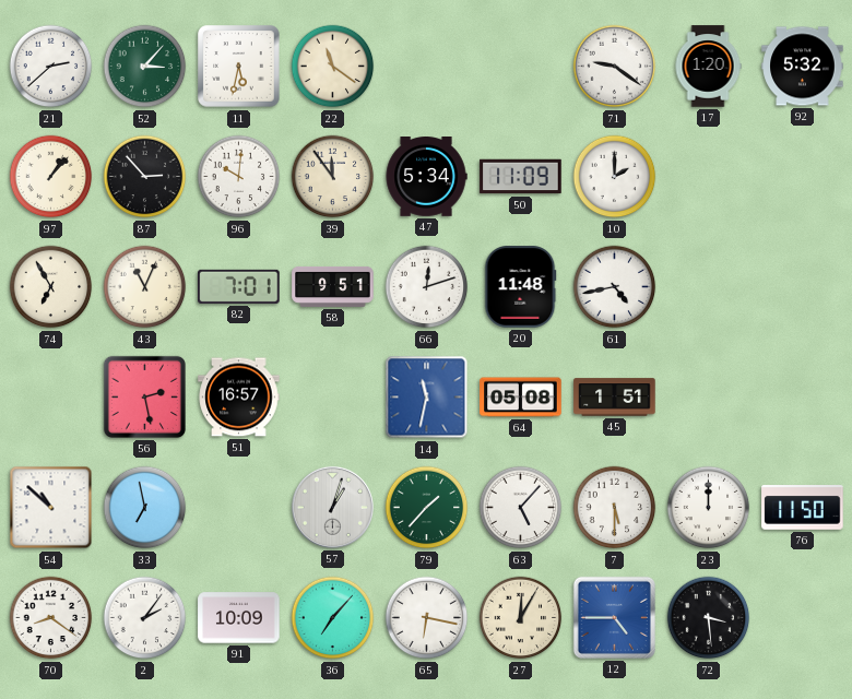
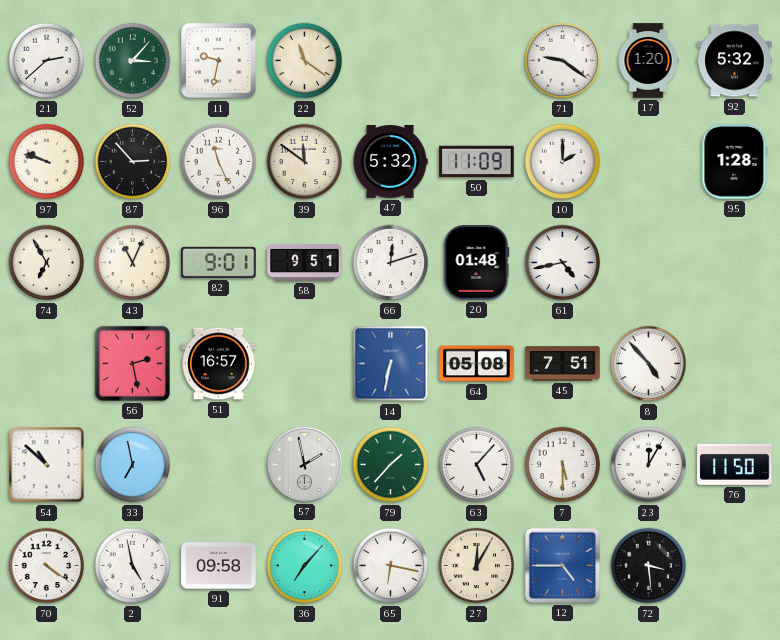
11: 5:32 -> 9:32
97: 1:07 -> 9:48
96: 10:01 -> 11:26
39: 11:54 -> 11:51
47: 5:34 -> 5:32
95: none -> 1:28
82: 7:01 -> 9:01
20: 11:48 -> 01:48
14: 11:32 -> 6:32
45: 1:51 -> 7:51
8: none -> 4:53
57: 1:03 -> 1:58
23: 12:00 -> 12:05
70: 8:21 -> 4:21
2: 2:06 -> 4:58
91: 10:09 -> 09:58
